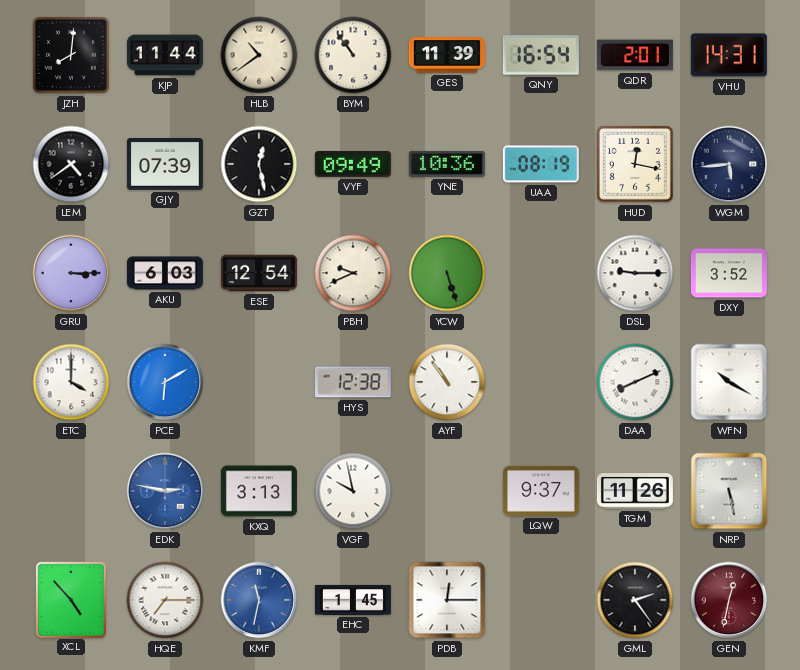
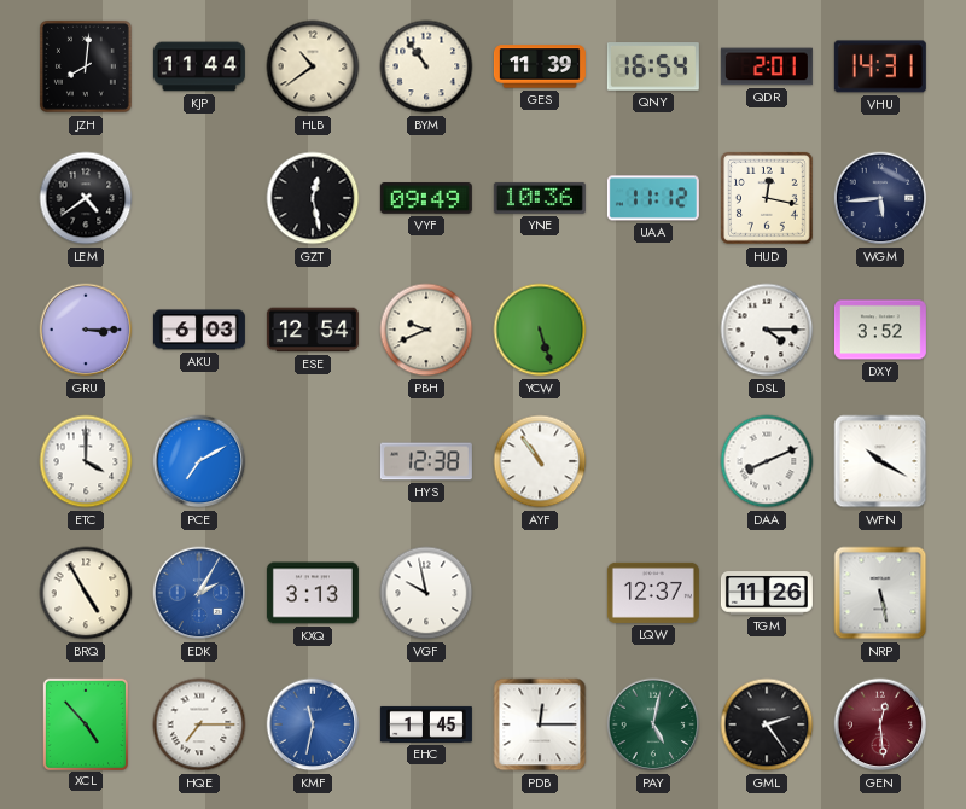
GJY: 07:39 -> none
UAA: 08:19 -> 11:12
DSL: 9:15 -> 4:15
PCE: 6:10 -> 7:10
BRQ: none -> 4:55
EDK: 2:47 -> 2:05
LQW: 9:37 -> 12:37
PAY: none -> 5:02
GEN: 12:32 -> 12:29
